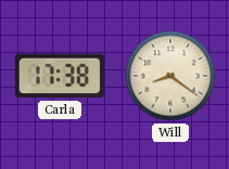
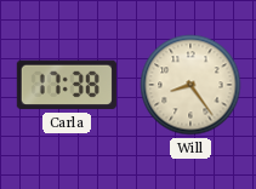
Will: 8:21 -> 8:24
